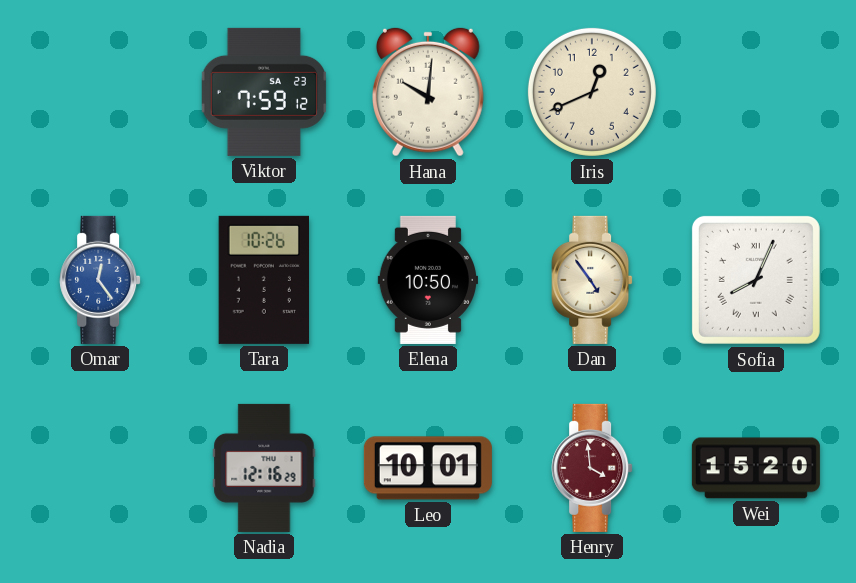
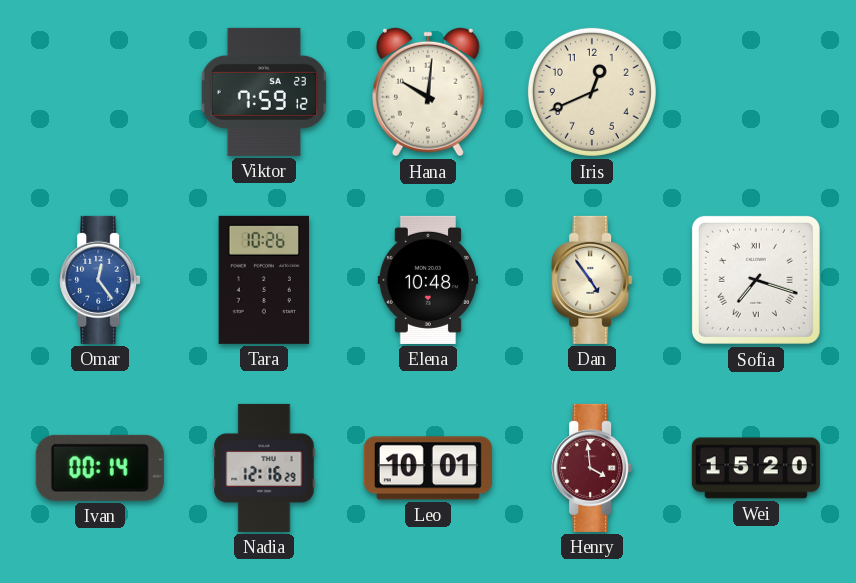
Elena: 10:50 -> 10:48
Sofia: 8:04 -> 7:18
Ivan: none -> 00:14
